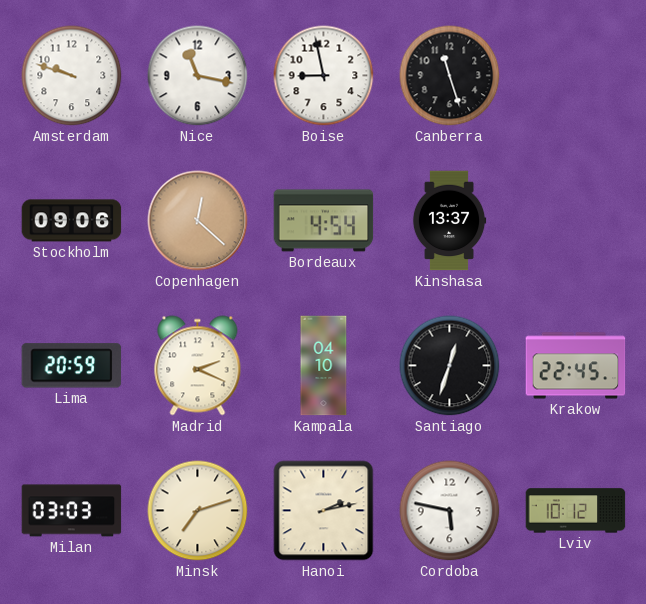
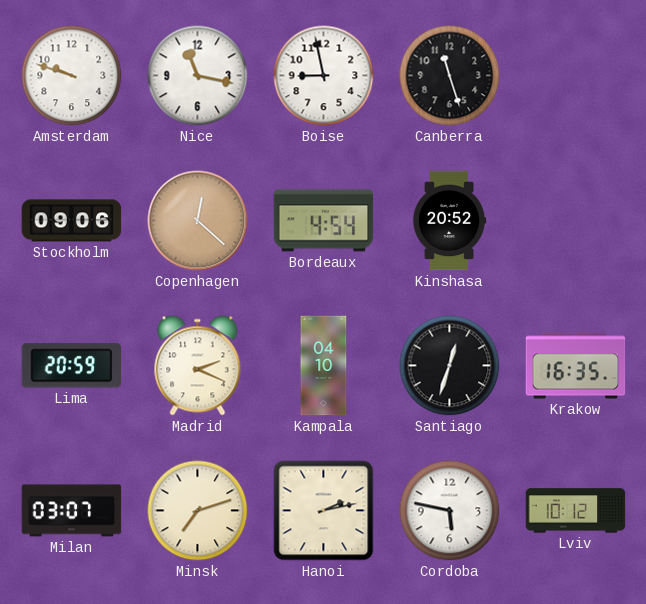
Kinshasa: 13:37 -> 20:52
Krakow: 22:45 -> 16:35
Milan: 03:03 -> 03:07
